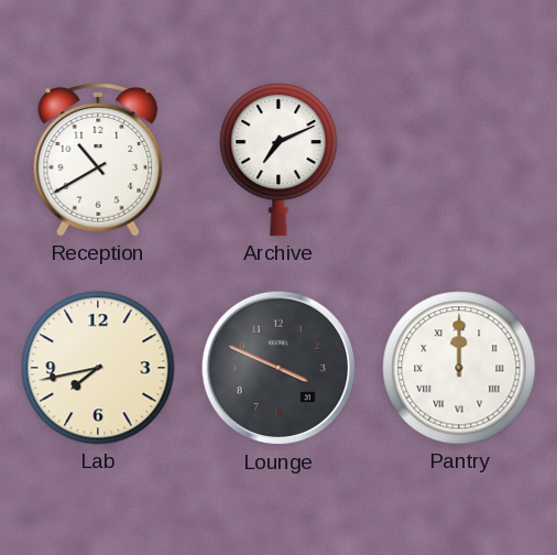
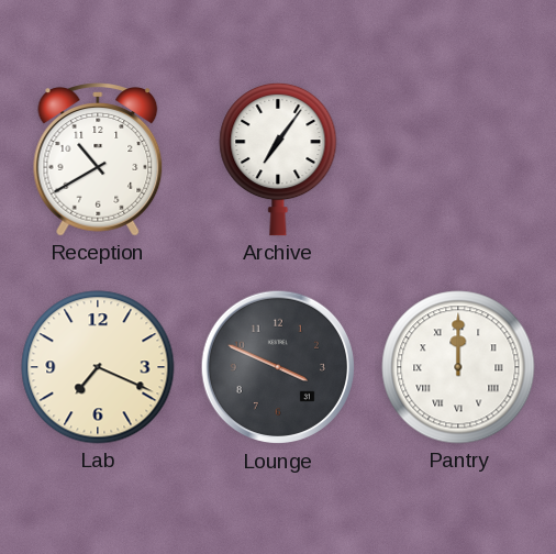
Archive: 7:11 -> 7:06
Lab: 7:43 -> 7:19
